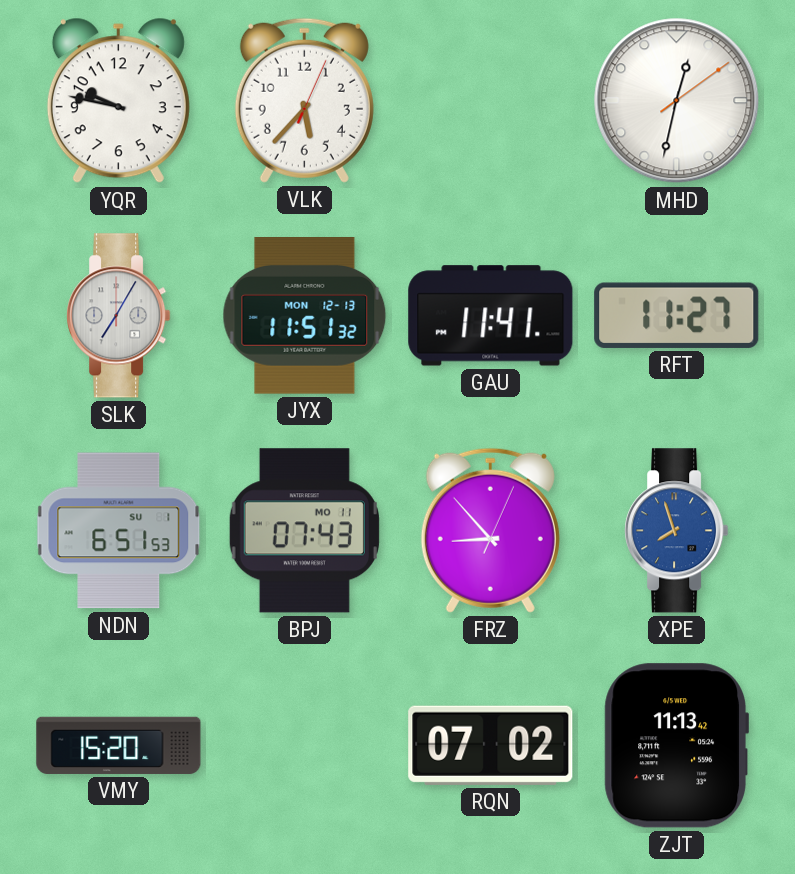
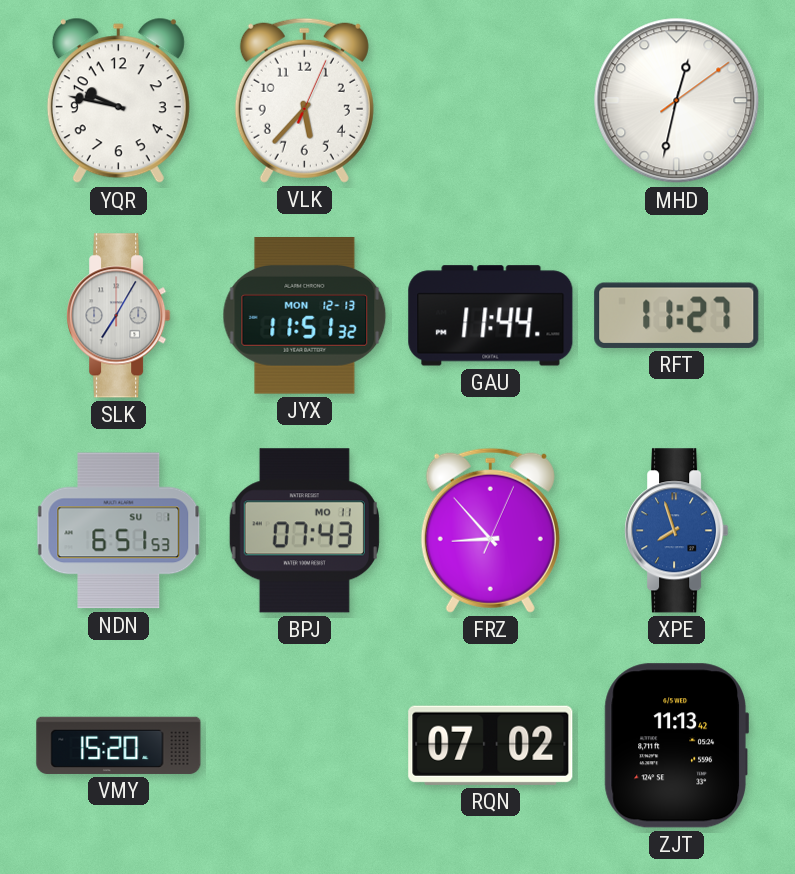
GAU: 11:41 -> 11:44
